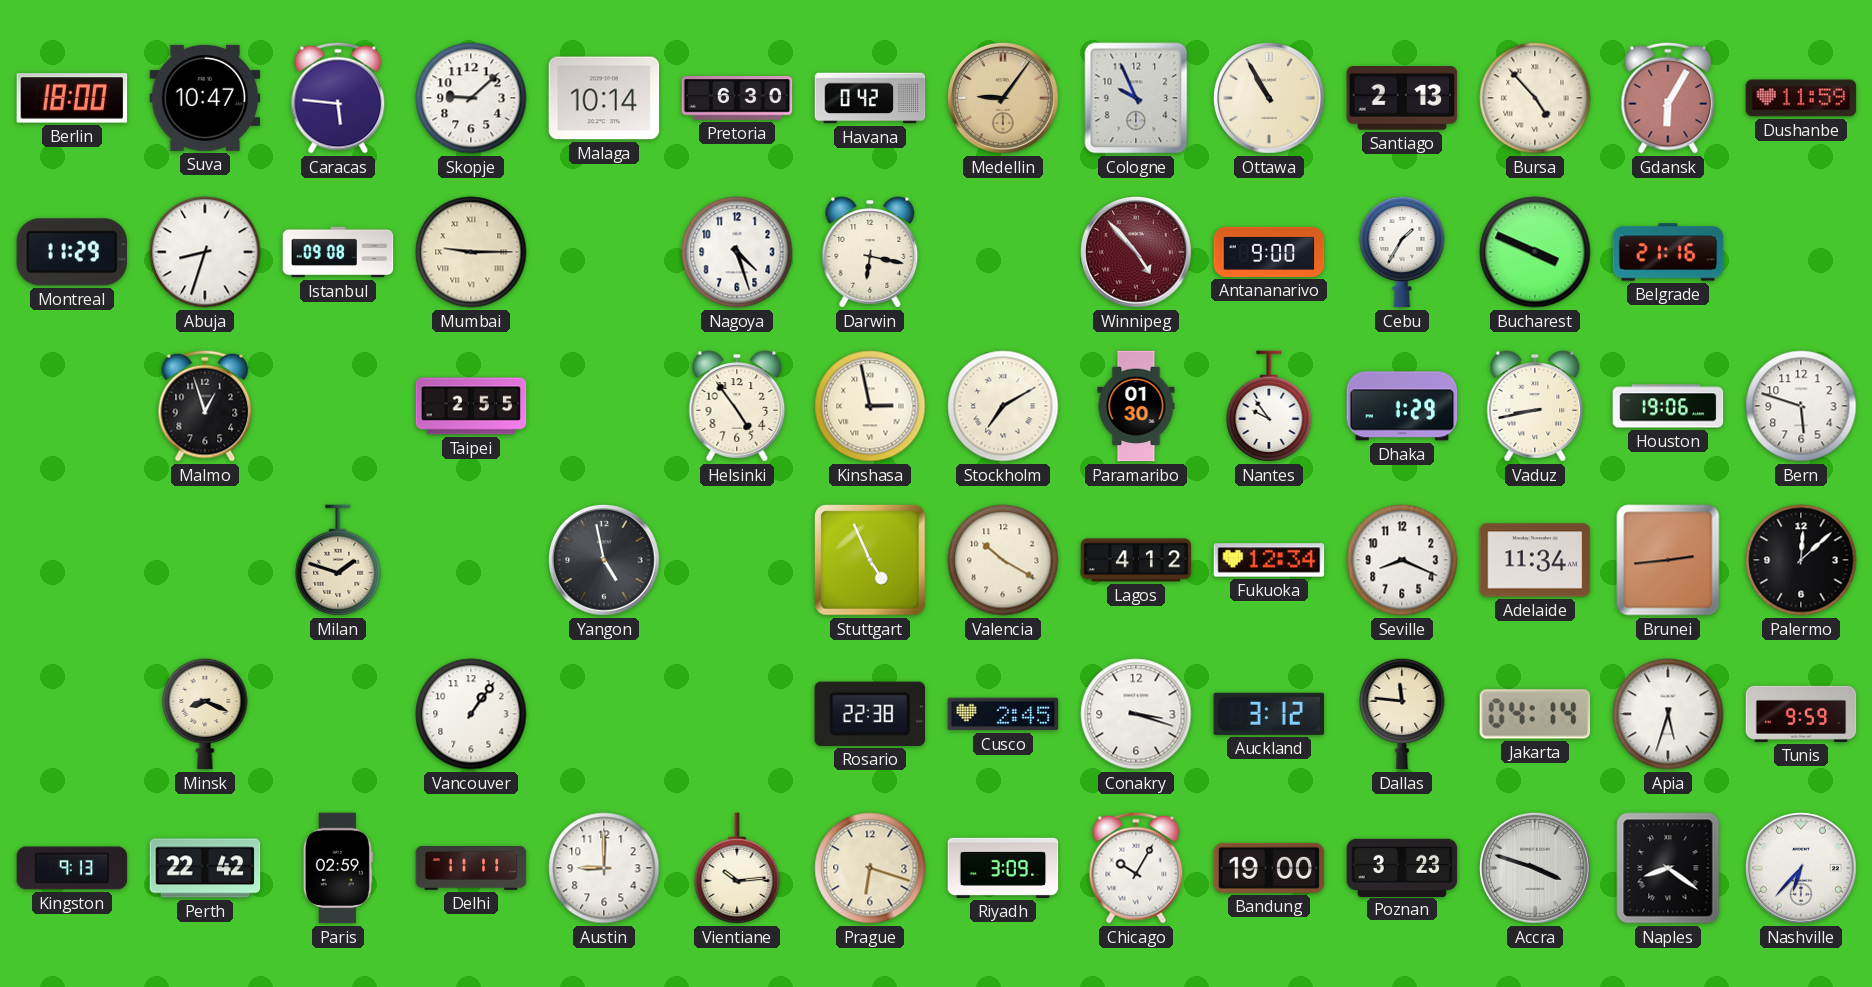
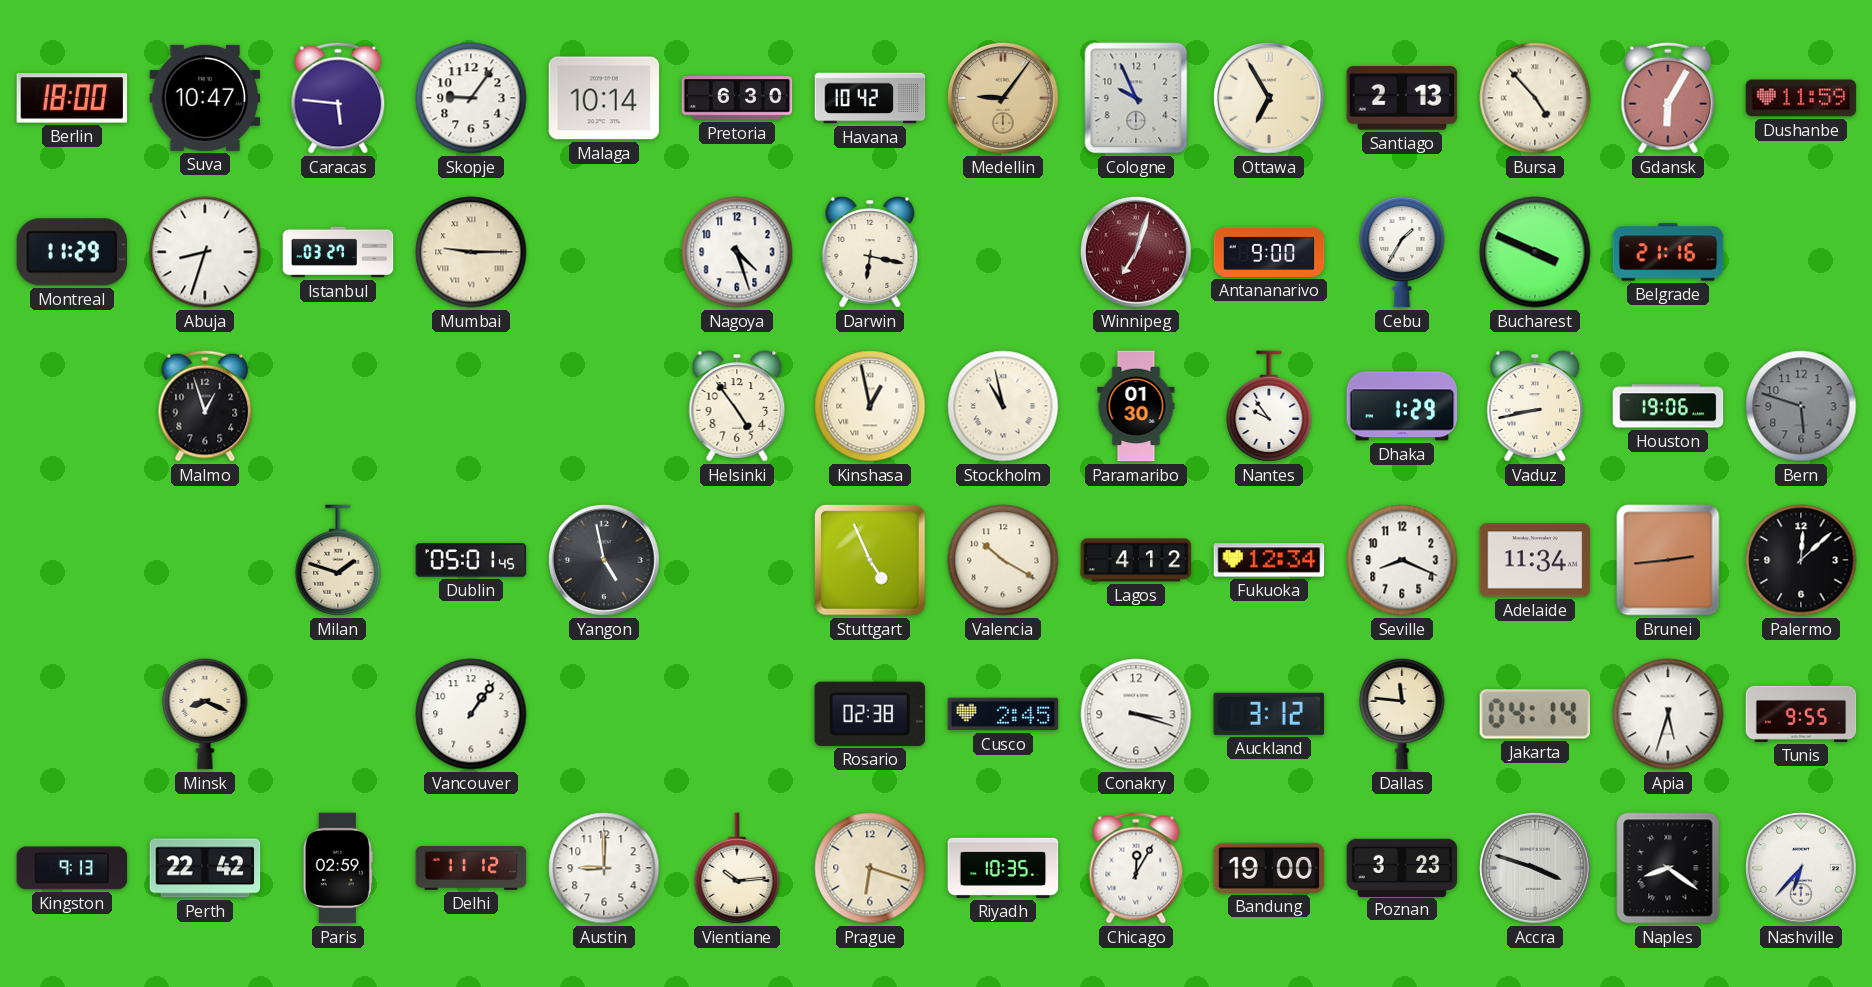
Skopje: 9:08 -> 9:06
Havana: 0:42 -> 10:42
Ottawa: 10:55 -> 6:55
Istanbul: 09:08 -> 03:27
Winnipeg: 4:53 -> 7:03
Taipei: 2:55 -> none
Kinshasa: 2:58 -> 12:58
Stockholm: 7:10 -> 10:58
Bern dial: white -> grey
Dublin: none -> 05:01
Rosario: 22:38 -> 02:38
Tunis: 9:59 -> 9:55
Delhi: 11:11 -> 11:12
Riyadh: 3:09 -> 10:35
Chicago: 10:05 -> 12:05
